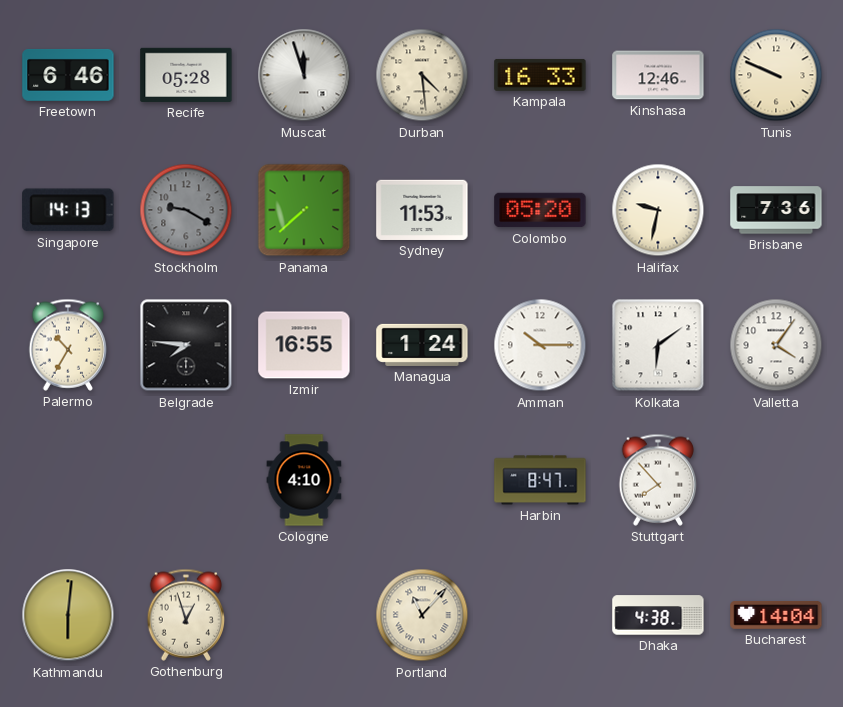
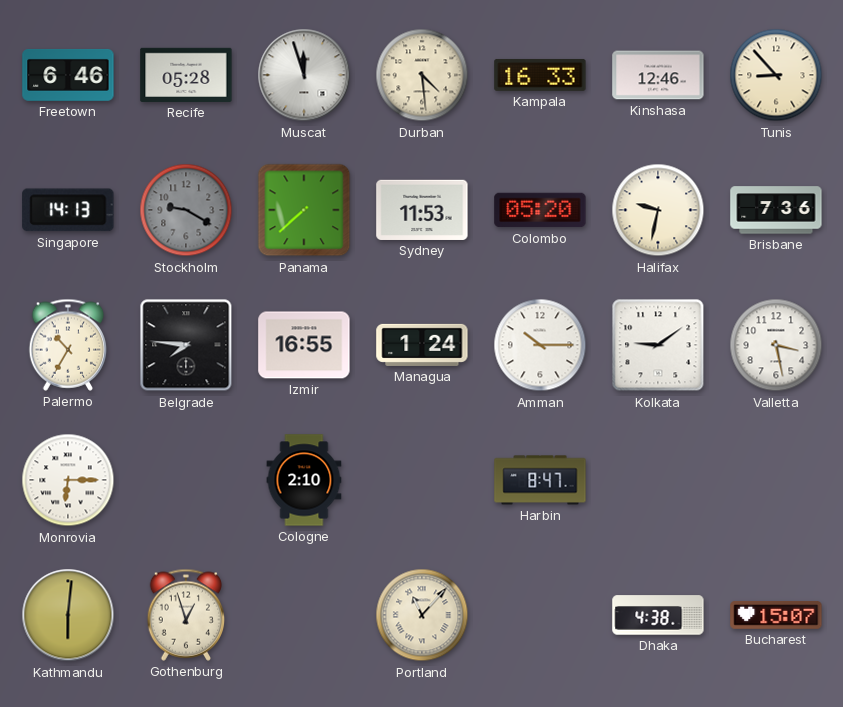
Tunis: 9:49 -> 8:53
Kolkata: 6:09 -> 9:09
Valletta: 4:06 -> 3:28
Monrovia: none -> 6:15
Cologne: 4:10 -> 2:10
Stuttgart: 7:53 -> none
Bucharest: 14:04 -> 15:07
